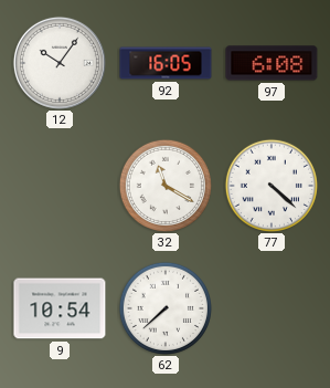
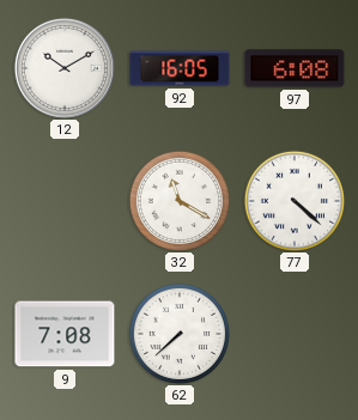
12: 10:06 -> 10:10
9: 10:54 -> 7:08
